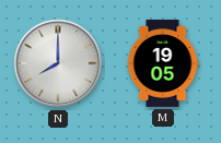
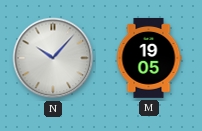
N: 8:00 -> 10:07
